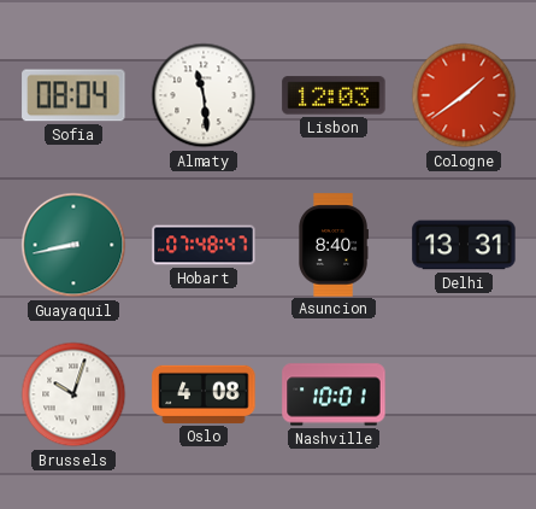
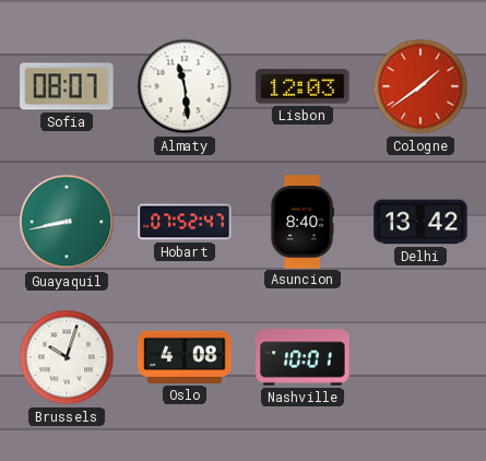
Sofia: 08:04 -> 08:07
Hobart: 07:48 -> 07:52
Delhi: 13:31 -> 13:42
